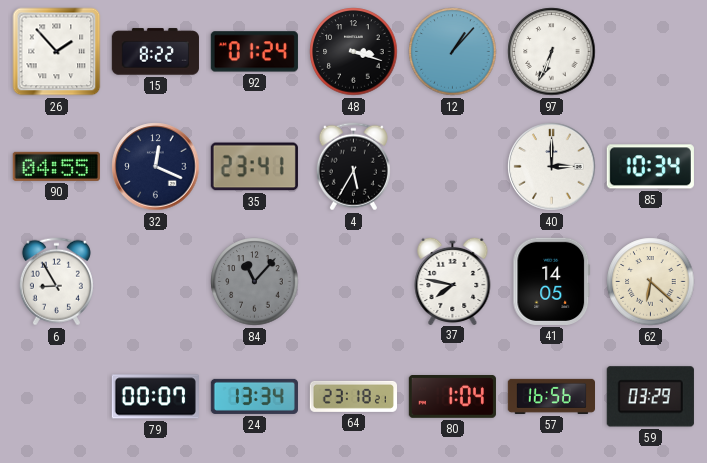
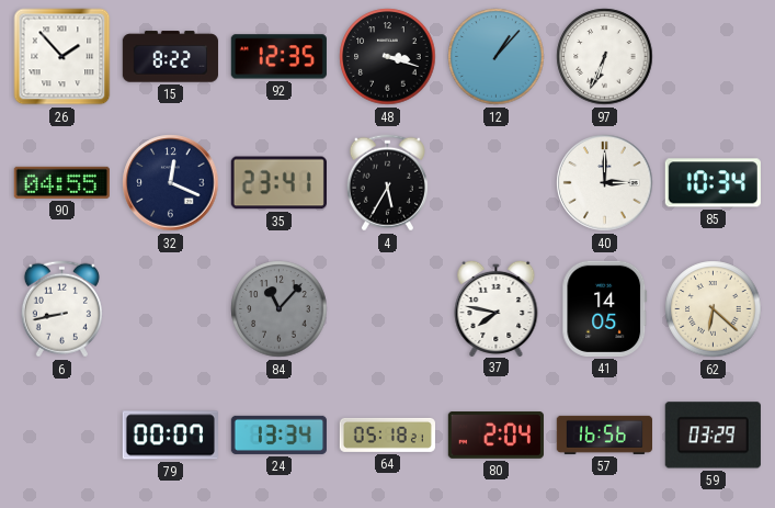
92: 01:24 -> 12:35
6: 8:55 -> 8:43
64: 23:18 -> 05:18
80: 1:04 -> 2:04
